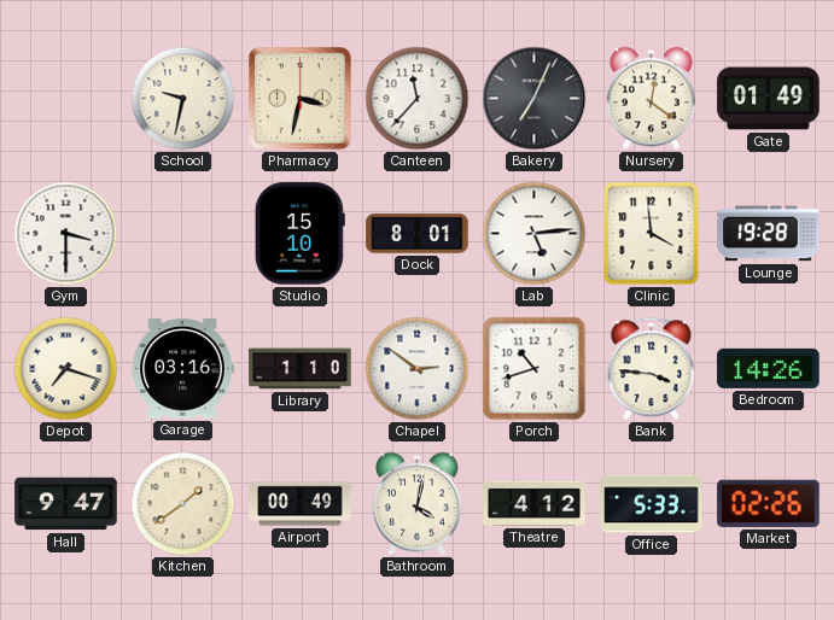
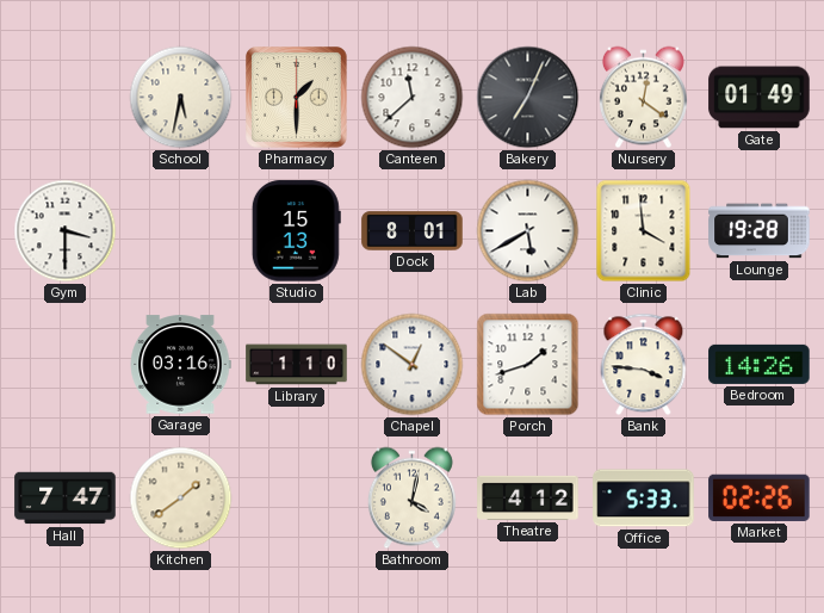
School: 9:32 -> 5:32
Pharmacy: 3:32 -> 1:30
Canteen: 11:37 -> 11:38
Studio: 15:10 -> 15:13
Lab: 5:14 -> 5:40
Depot: 7:18 -> none
Chapel: 2:51 -> 12:51
Porch: 10:42 -> 1:42
Hall: 9:47 -> 7:47
Airport: 00:49 -> none
